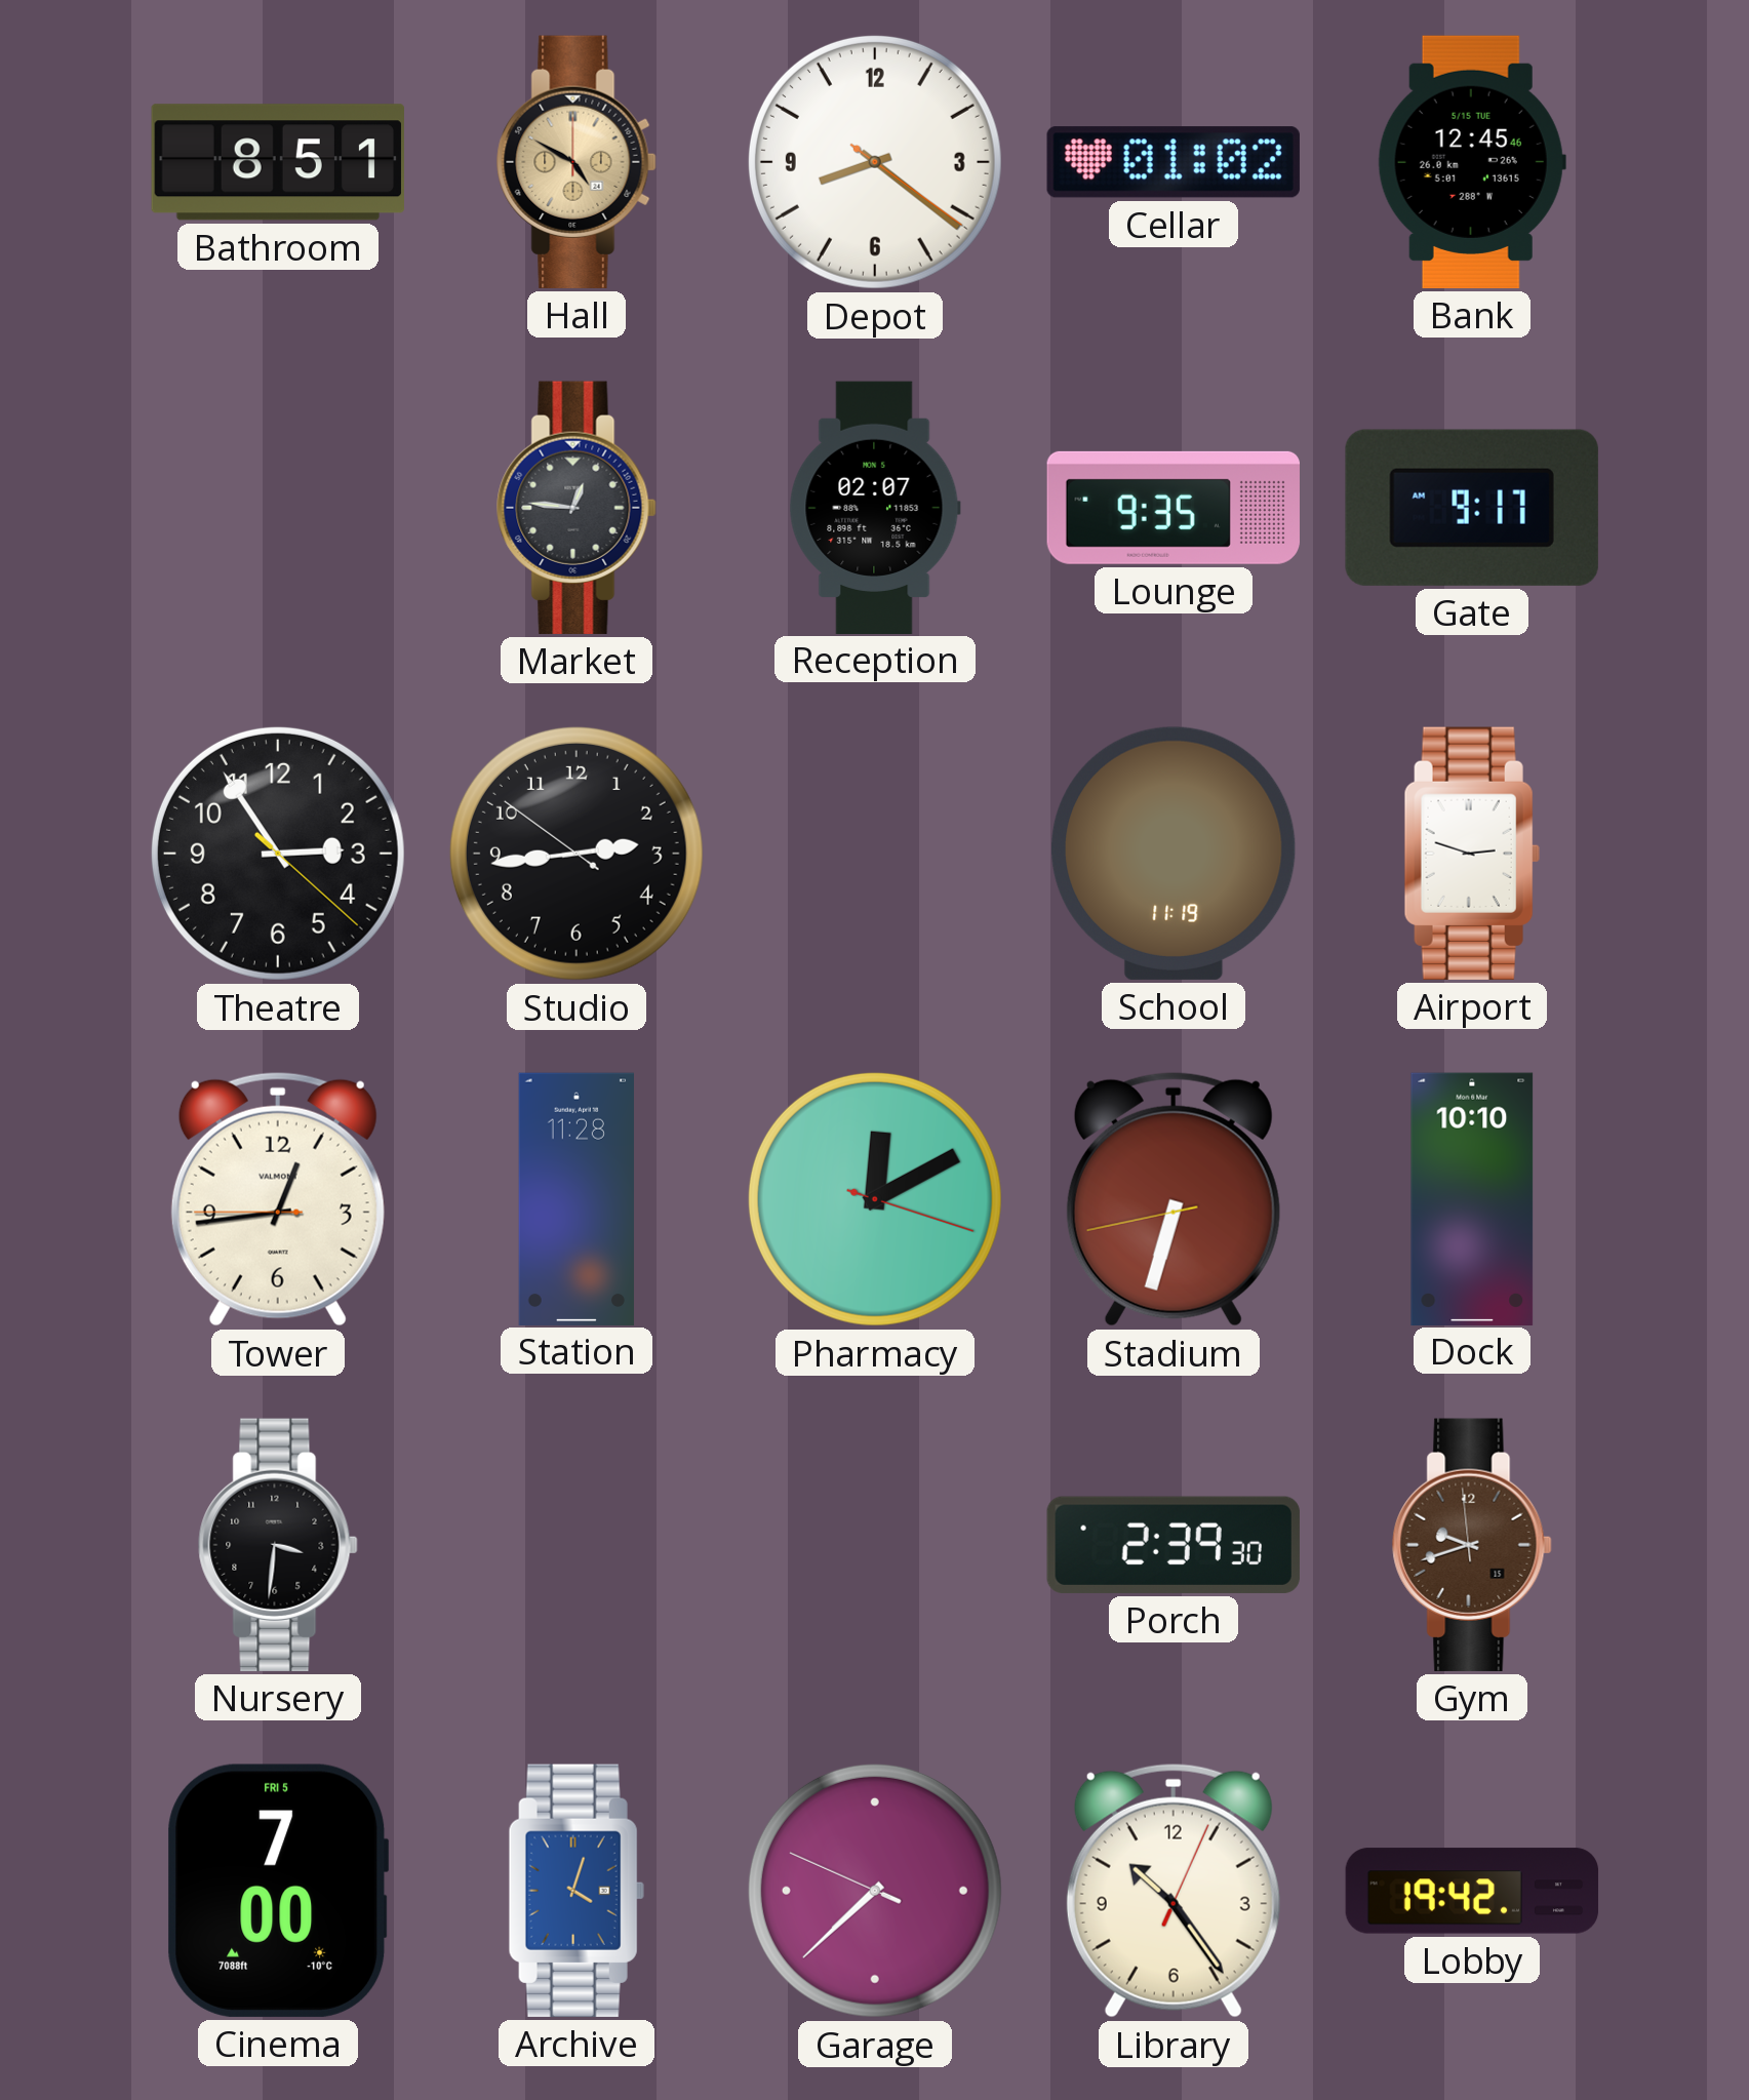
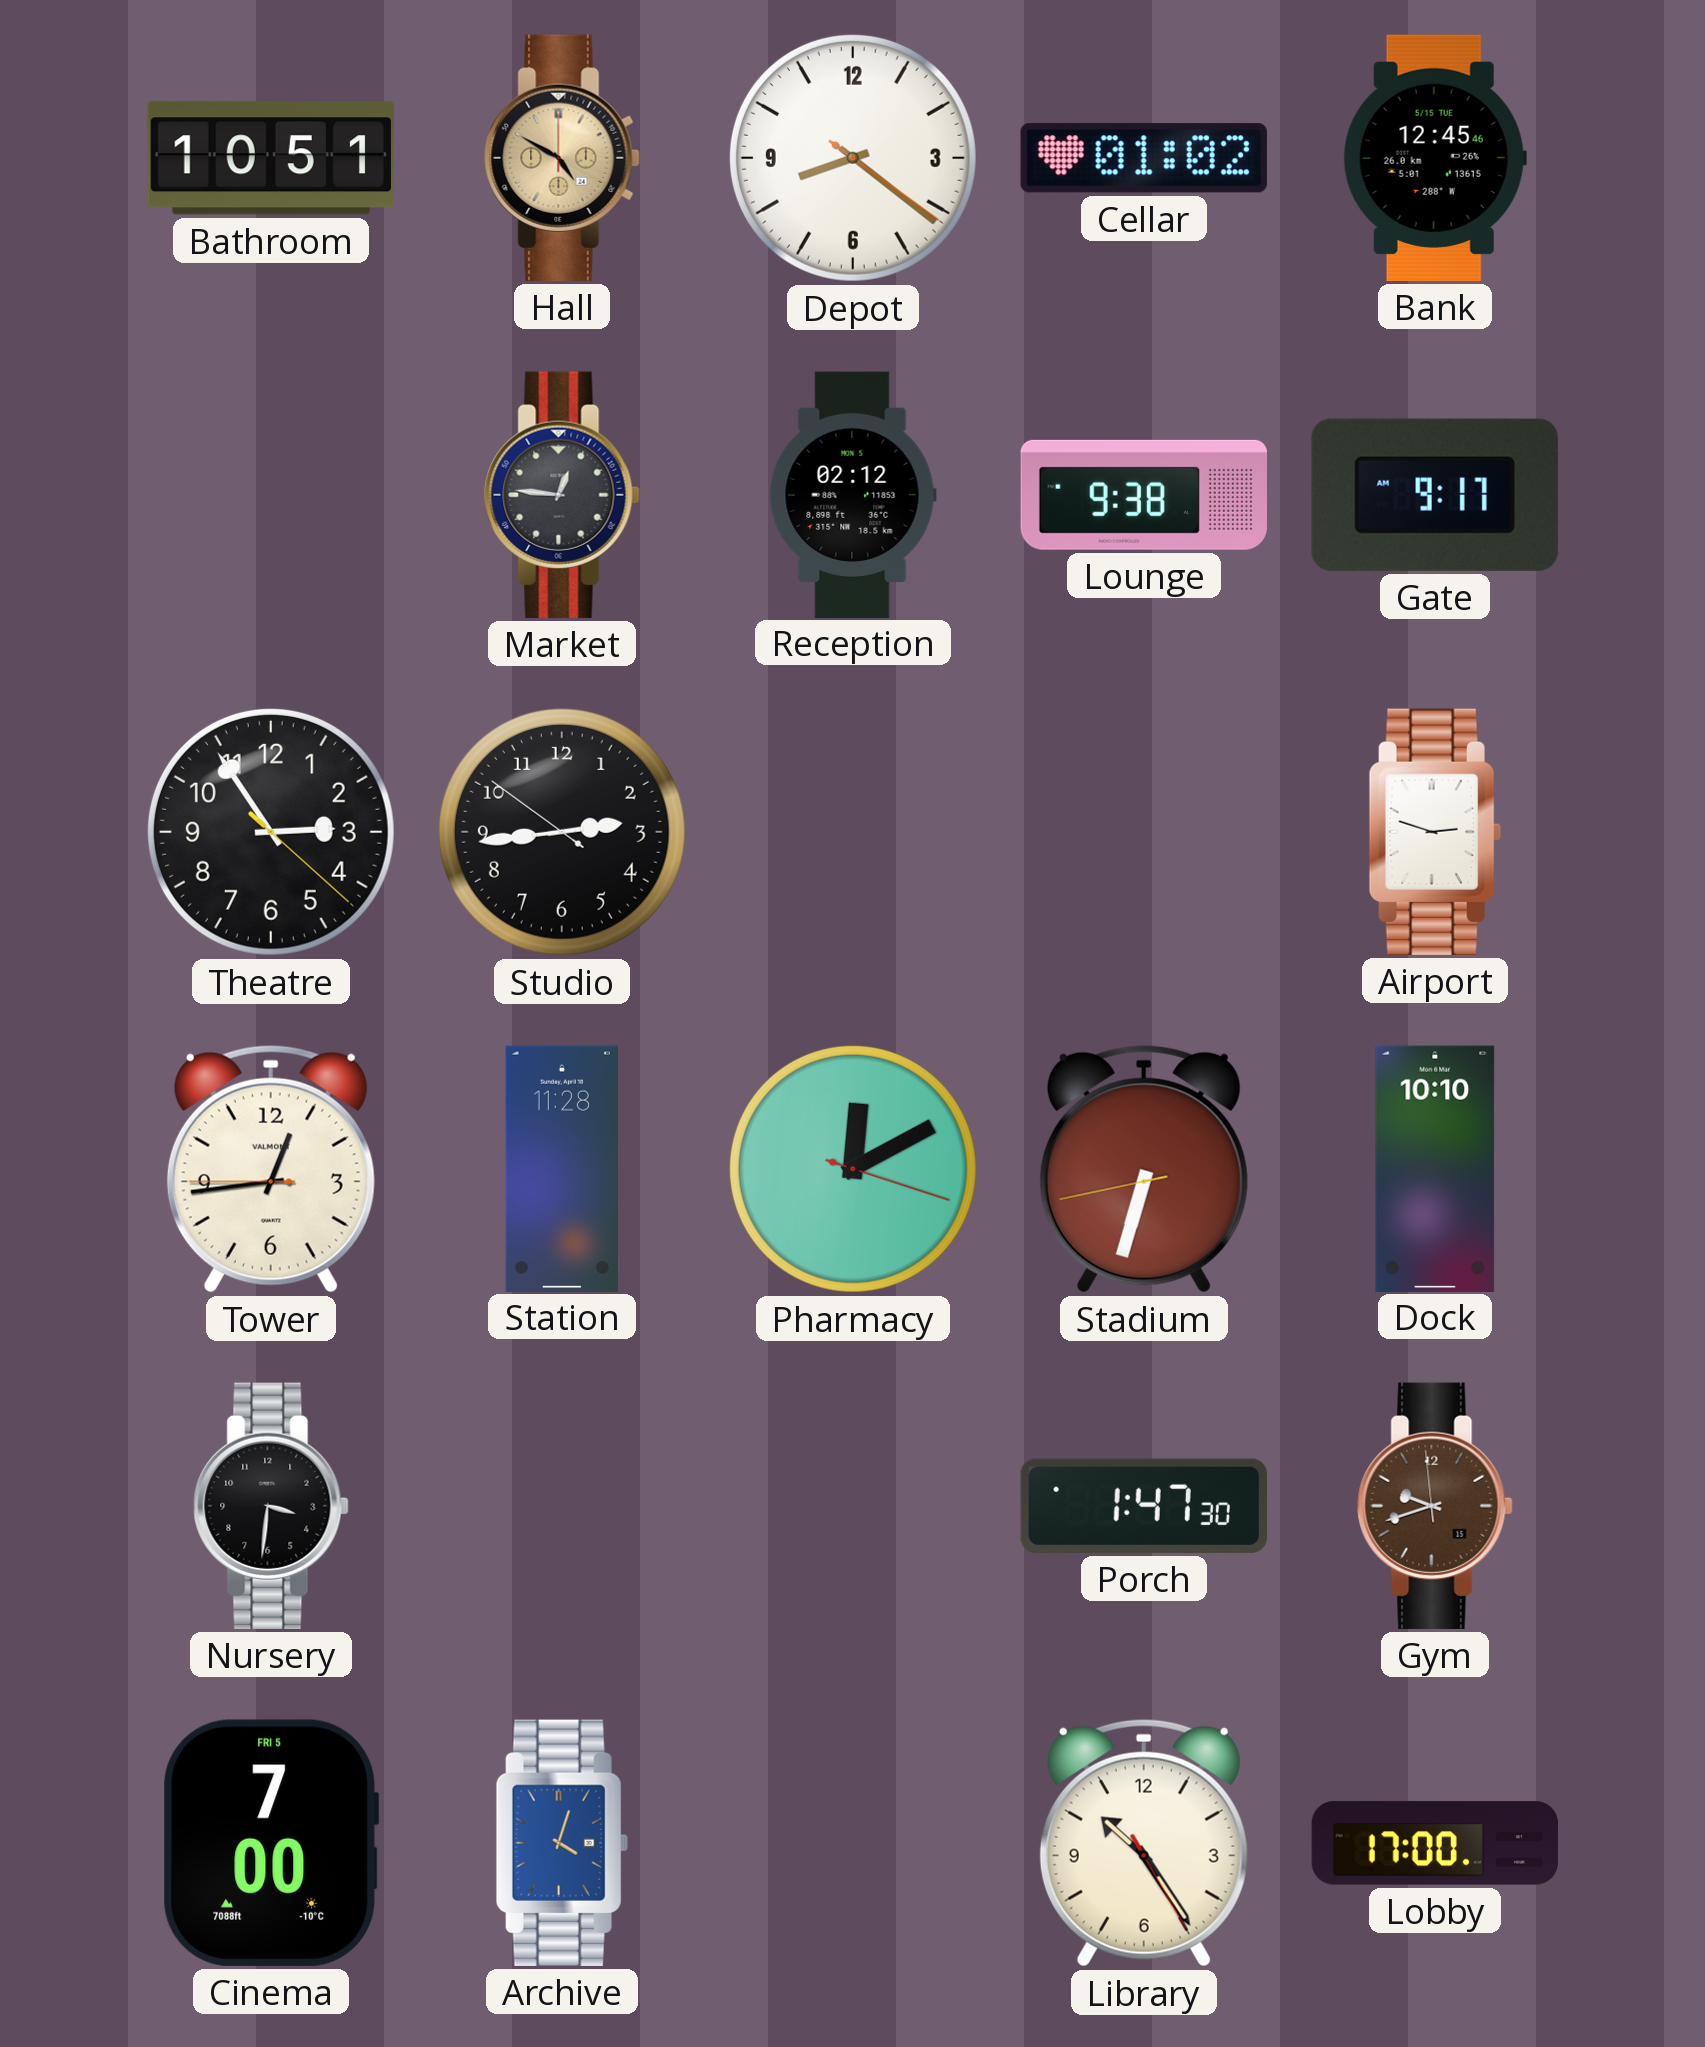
Bathroom: 8:51 -> 10:51
Reception: 02:07 -> 02:12
Lounge: 9:35 -> 9:38
School: 11:19 -> none
Porch: 2:39 -> 1:47
Garage: 7:37 -> none
Library: 10:24:04 -> 10:24:25
Lobby: 19:42 -> 17:00
